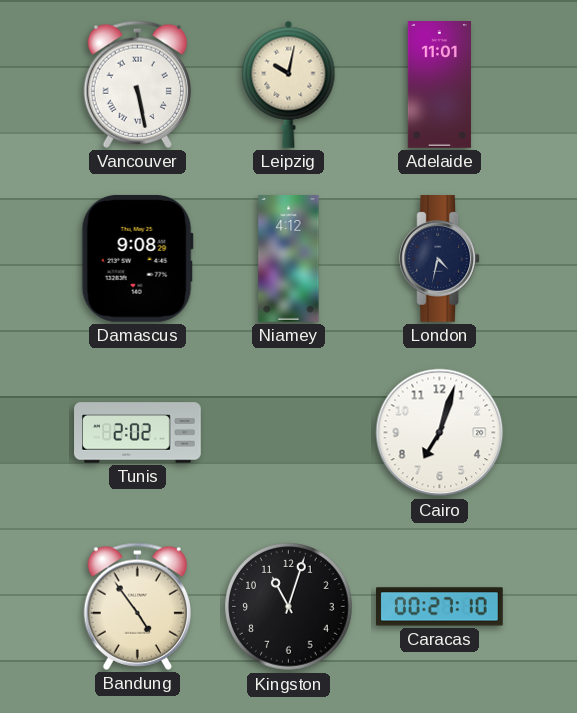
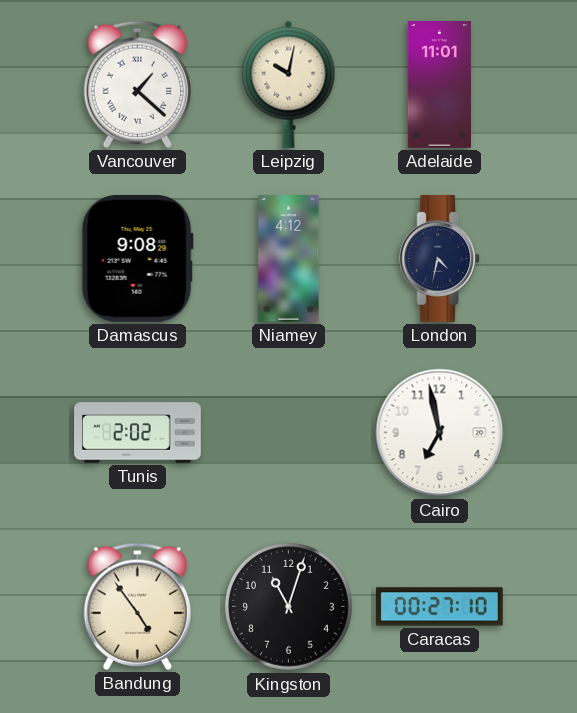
Vancouver: 5:28 -> 1:22
Cairo: 7:03 -> 6:58
